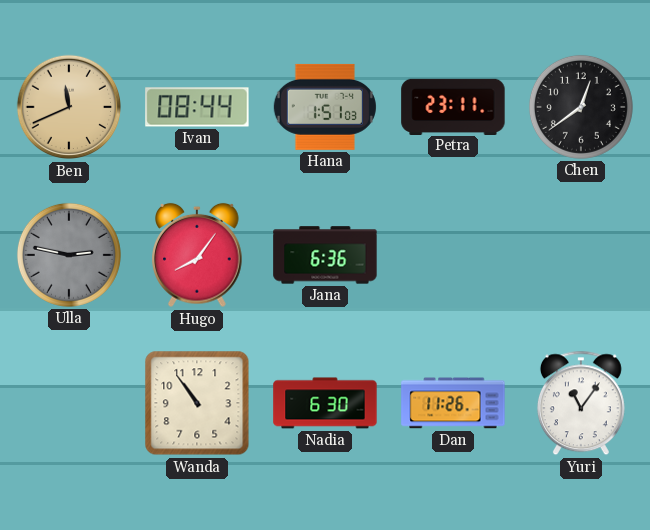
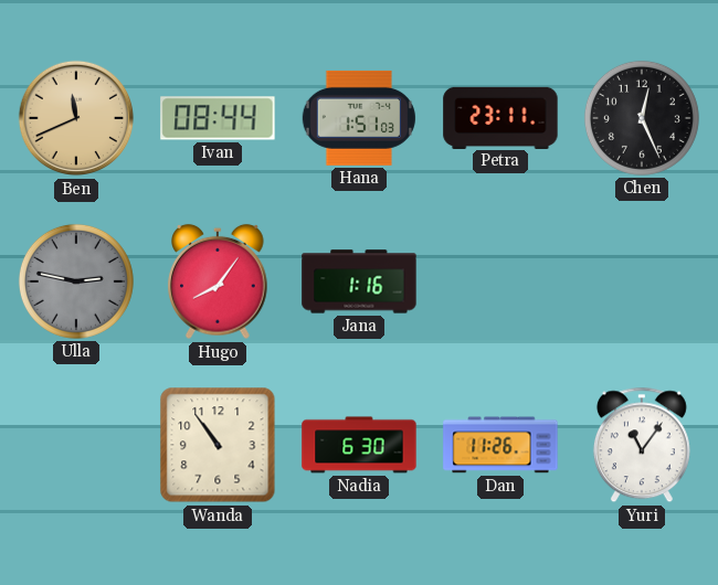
Chen: 12:39 -> 12:26
Jana: 6:36 -> 1:16
